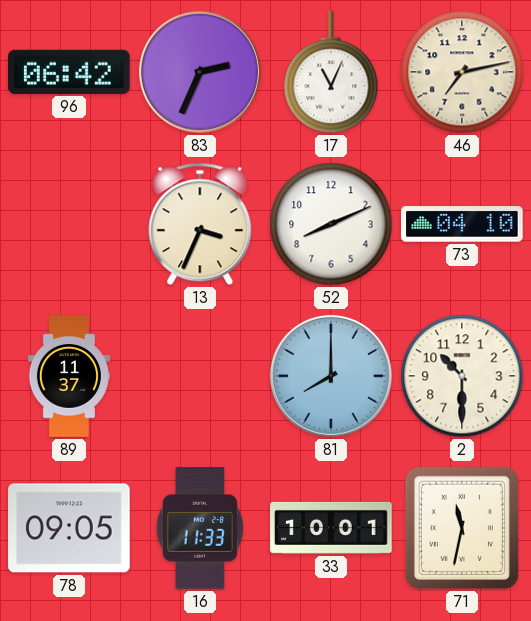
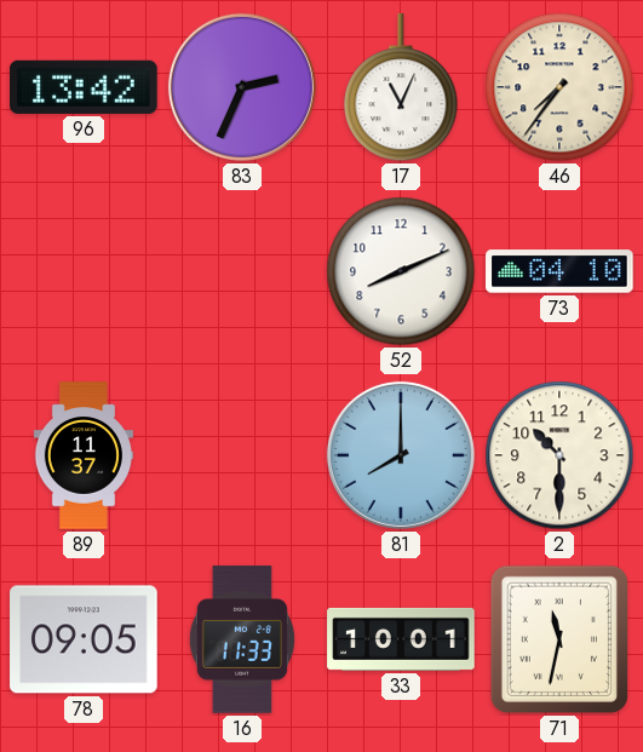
96: 06:42 -> 13:42
46: 7:13 -> 7:36
13: 3:34 -> none
